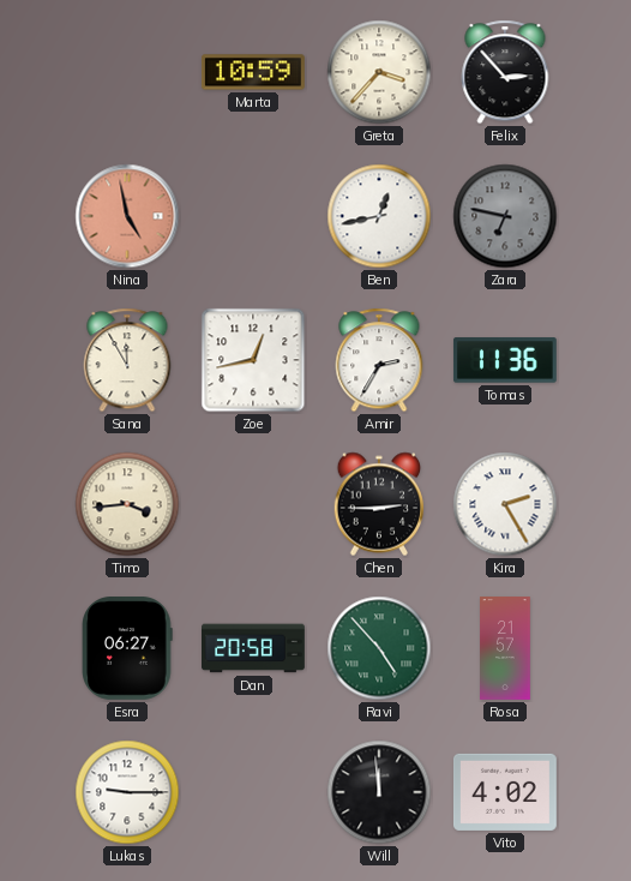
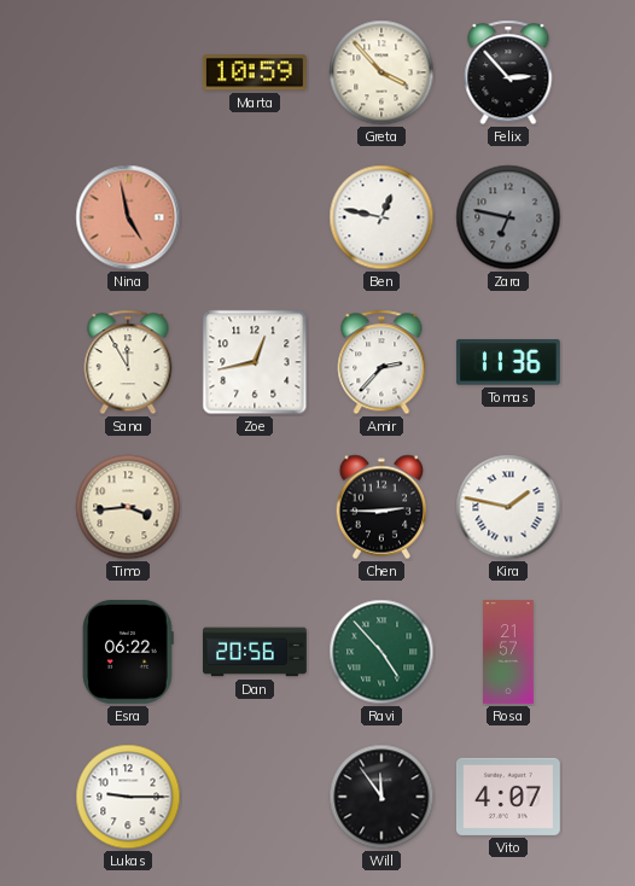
Greta: 3:37 -> 3:53
Ben: 12:43 -> 12:47
Amir: 2:35 -> 2:37
Kira: 2:25 -> 1:47
Esra: 06:27 -> 06:22
Dan: 20:58 -> 20:56
Will: 11:59 -> 11:54
Vito: 4:02 -> 4:07
